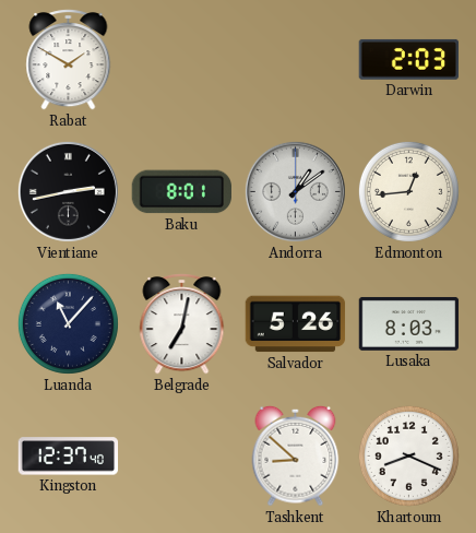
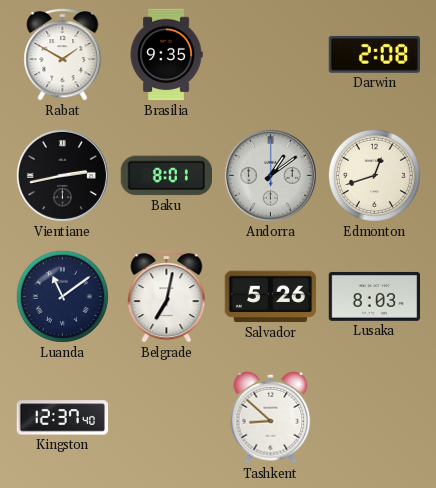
Brasilia: none -> 9:35
Darwin: 2:03 -> 2:08
Edmonton: 12:44 -> 12:42
Luanda: 11:07 -> 11:09
Khartoum: 8:19 -> none
